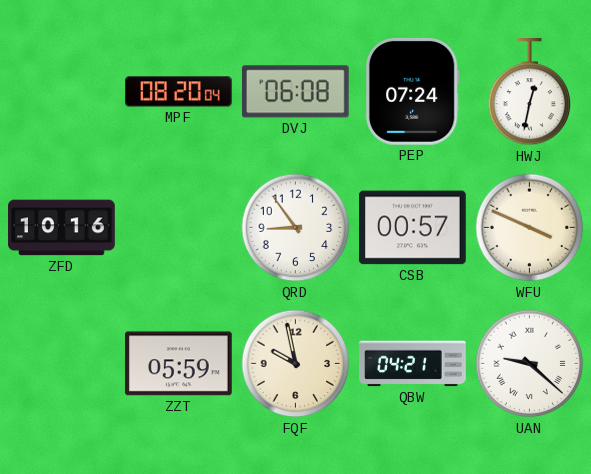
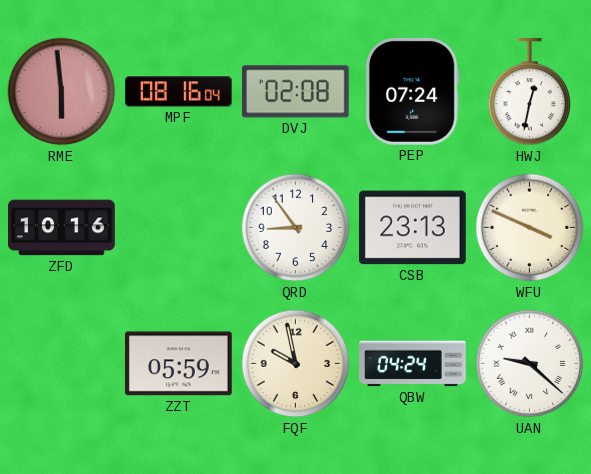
RME: none -> 5:59
MPF: 08:20 -> 08:16
DVJ: 06:08 -> 02:08
CSB: 00:57 -> 23:13
QBW: 04:21 -> 04:24
